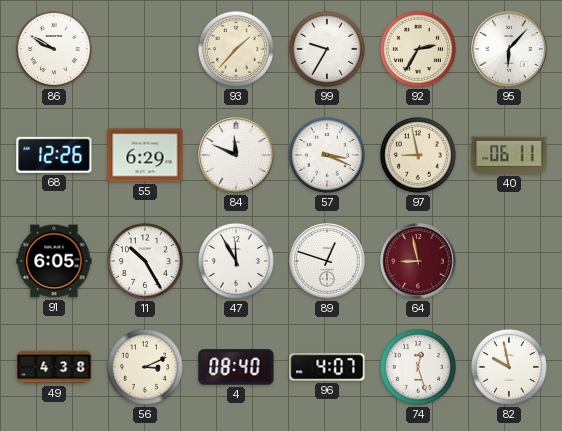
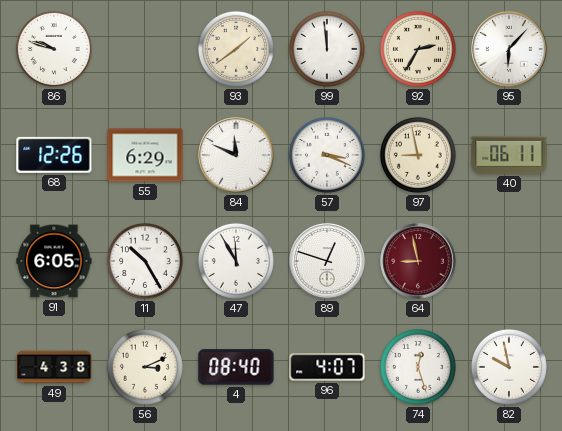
86: 9:50 -> 9:48
93: 1:37 -> 1:39
99: 9:35 -> 11:59
